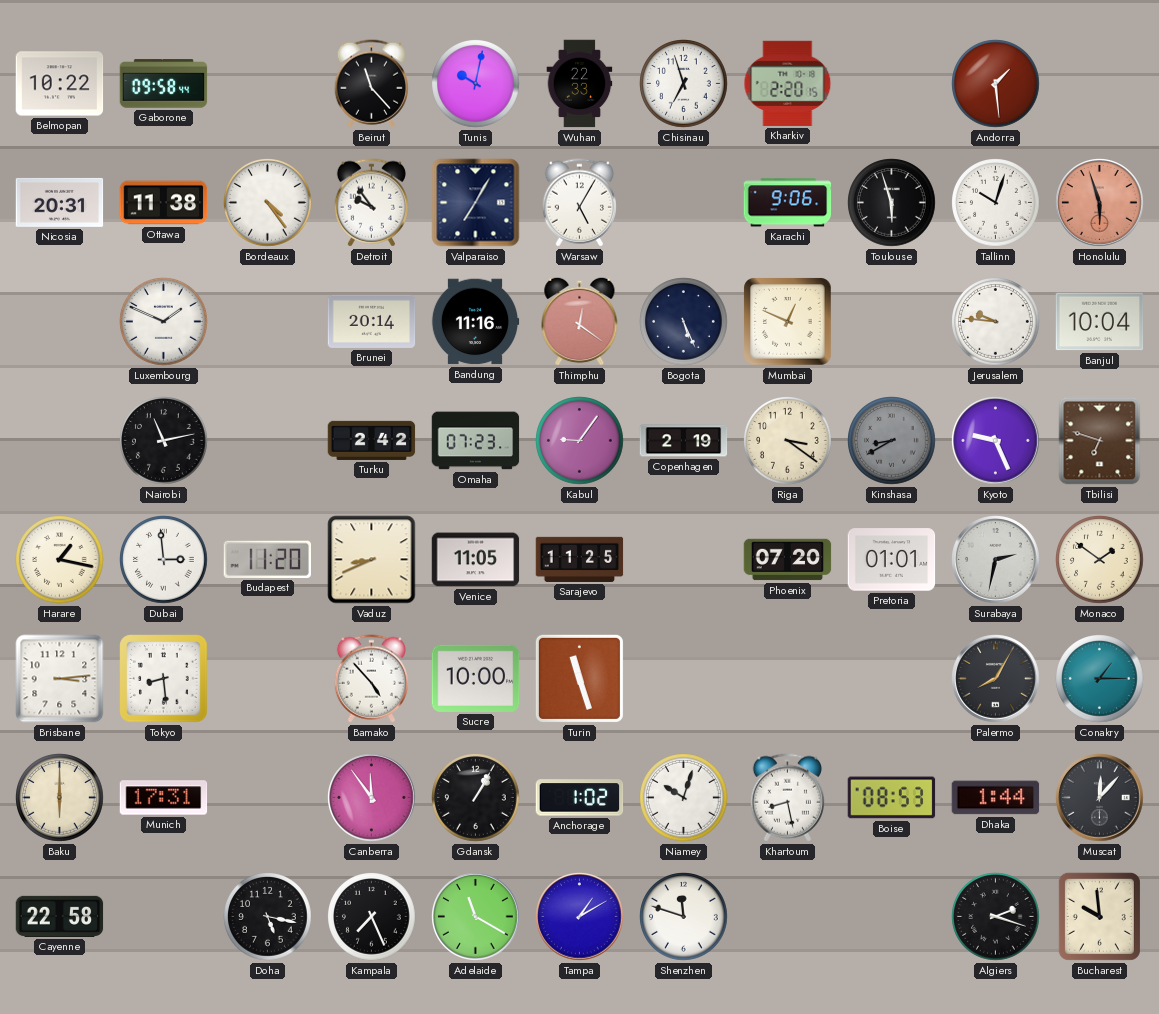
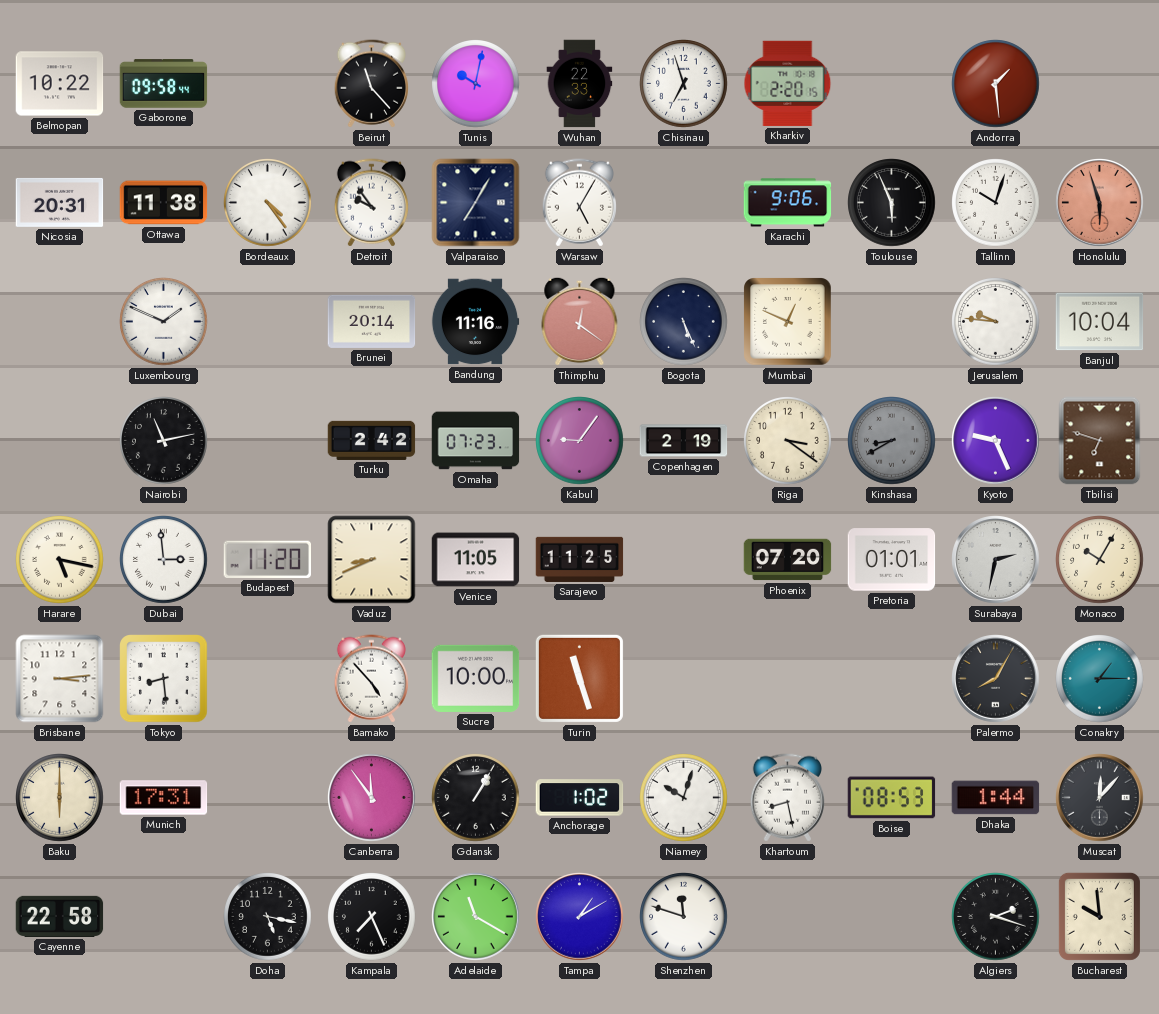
Toulouse: 5:57 -> 5:56
Harare: 1:17 -> 5:17
Monaco: 1:51 -> 10:05
